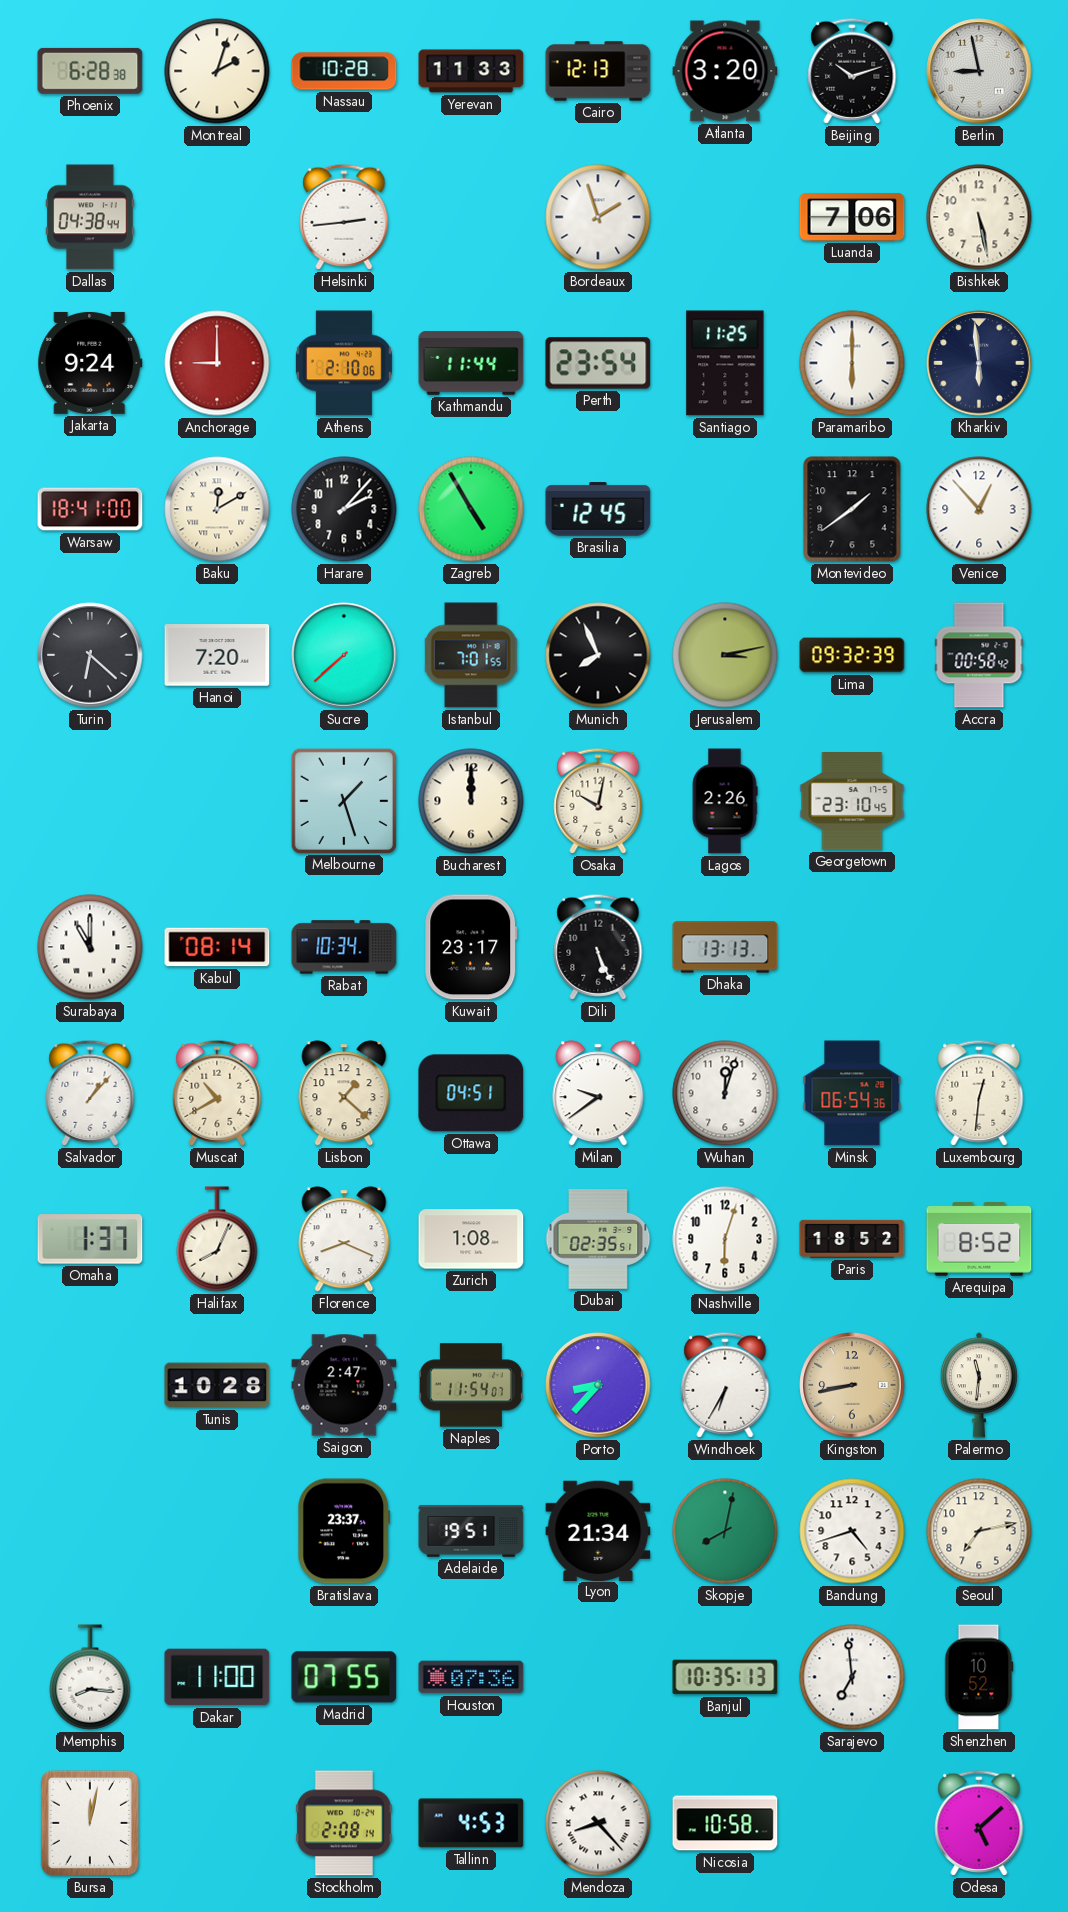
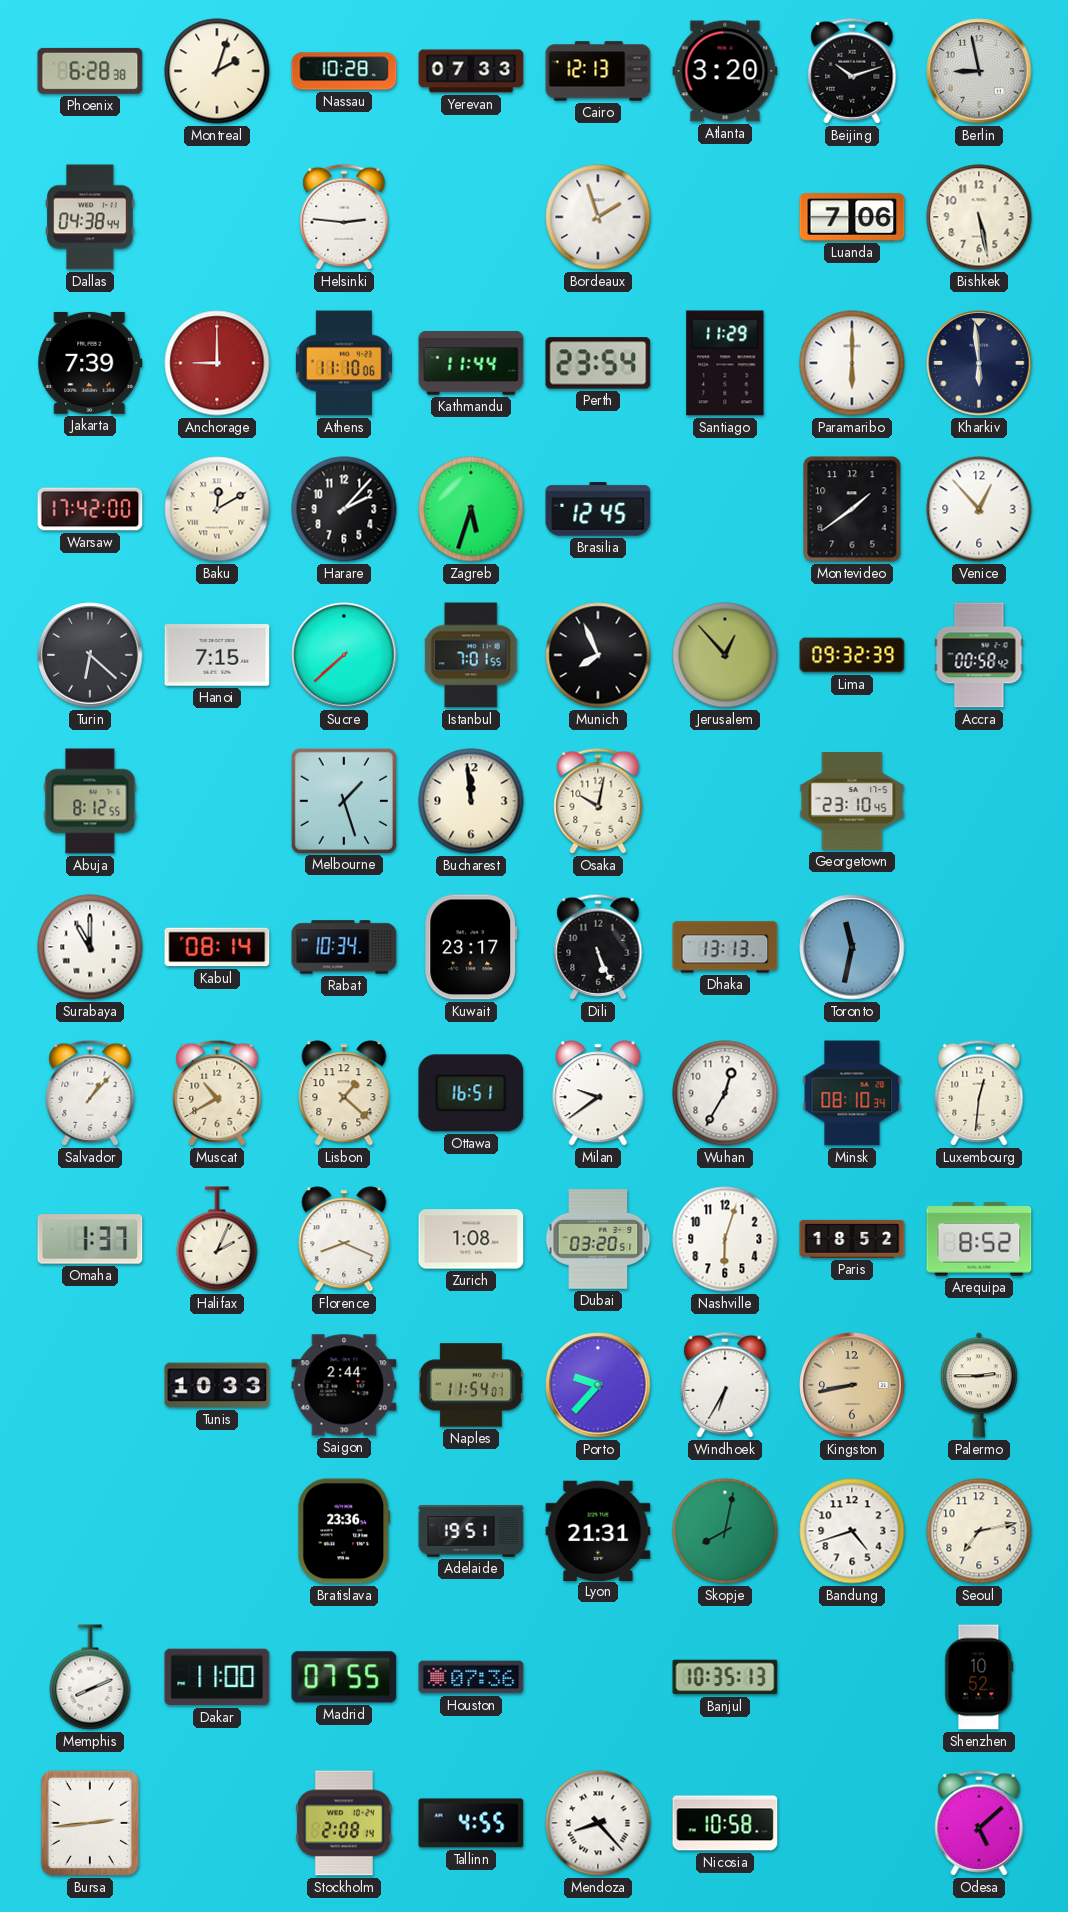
Yerevan: 11:33 -> 07:33
Helsinki: 2:44 -> 2:46
Jakarta: 9:24 -> 7:39
Athens: 2:10 -> 11:10
Santiago: 11:25 -> 11:29
Warsaw: 18:41 -> 17:42
Zagreb: 4:55 -> 5:33
Hanoi: 7:20 -> 7:15
Jerusalem: 3:13 -> 12:53
Abuja: none -> 8:12
Bucharest: 12:00 -> 11:59
Lagos: 2:26 -> none
Toronto: none -> 11:32
Ottawa: 04:51 -> 16:51
Wuhan: 12:03 -> 12:35
Minsk: 06:54 -> 08:10
Halifax: 8:04 -> 2:04
Dubai: 02:35 -> 03:20
Tunis: 10:28 -> 10:33
Saigon: 2:47 -> 2:44
Porto: 8:37 -> 9:37
Palermo: 11:31 -> 2:45
Bratislava: 23:37 -> 23:36
Lyon: 21:34 -> 21:31
Memphis: 8:16 -> 8:11
Sarajevo: 6:59 -> none
Bursa: 12:02 -> 2:44
Tallinn: 4:53 -> 4:55
